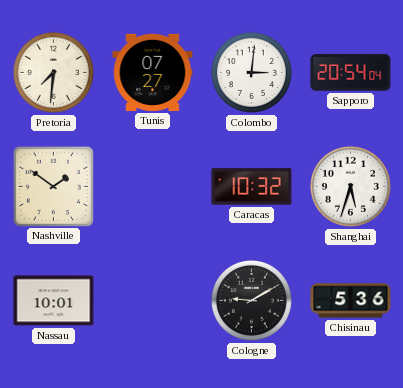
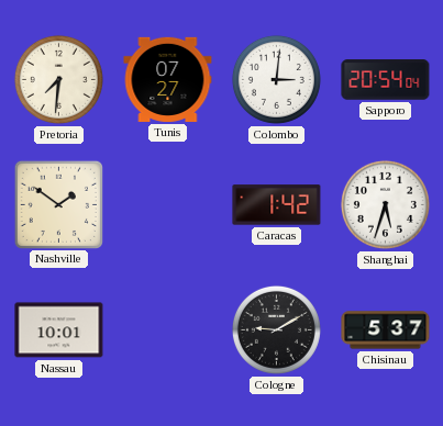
Caracas: 10:32 -> 1:42
Chisinau: 5:36 -> 5:37
